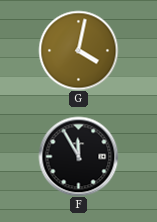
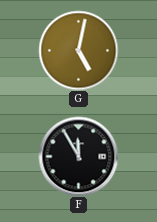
G: 4:02 -> 5:02
